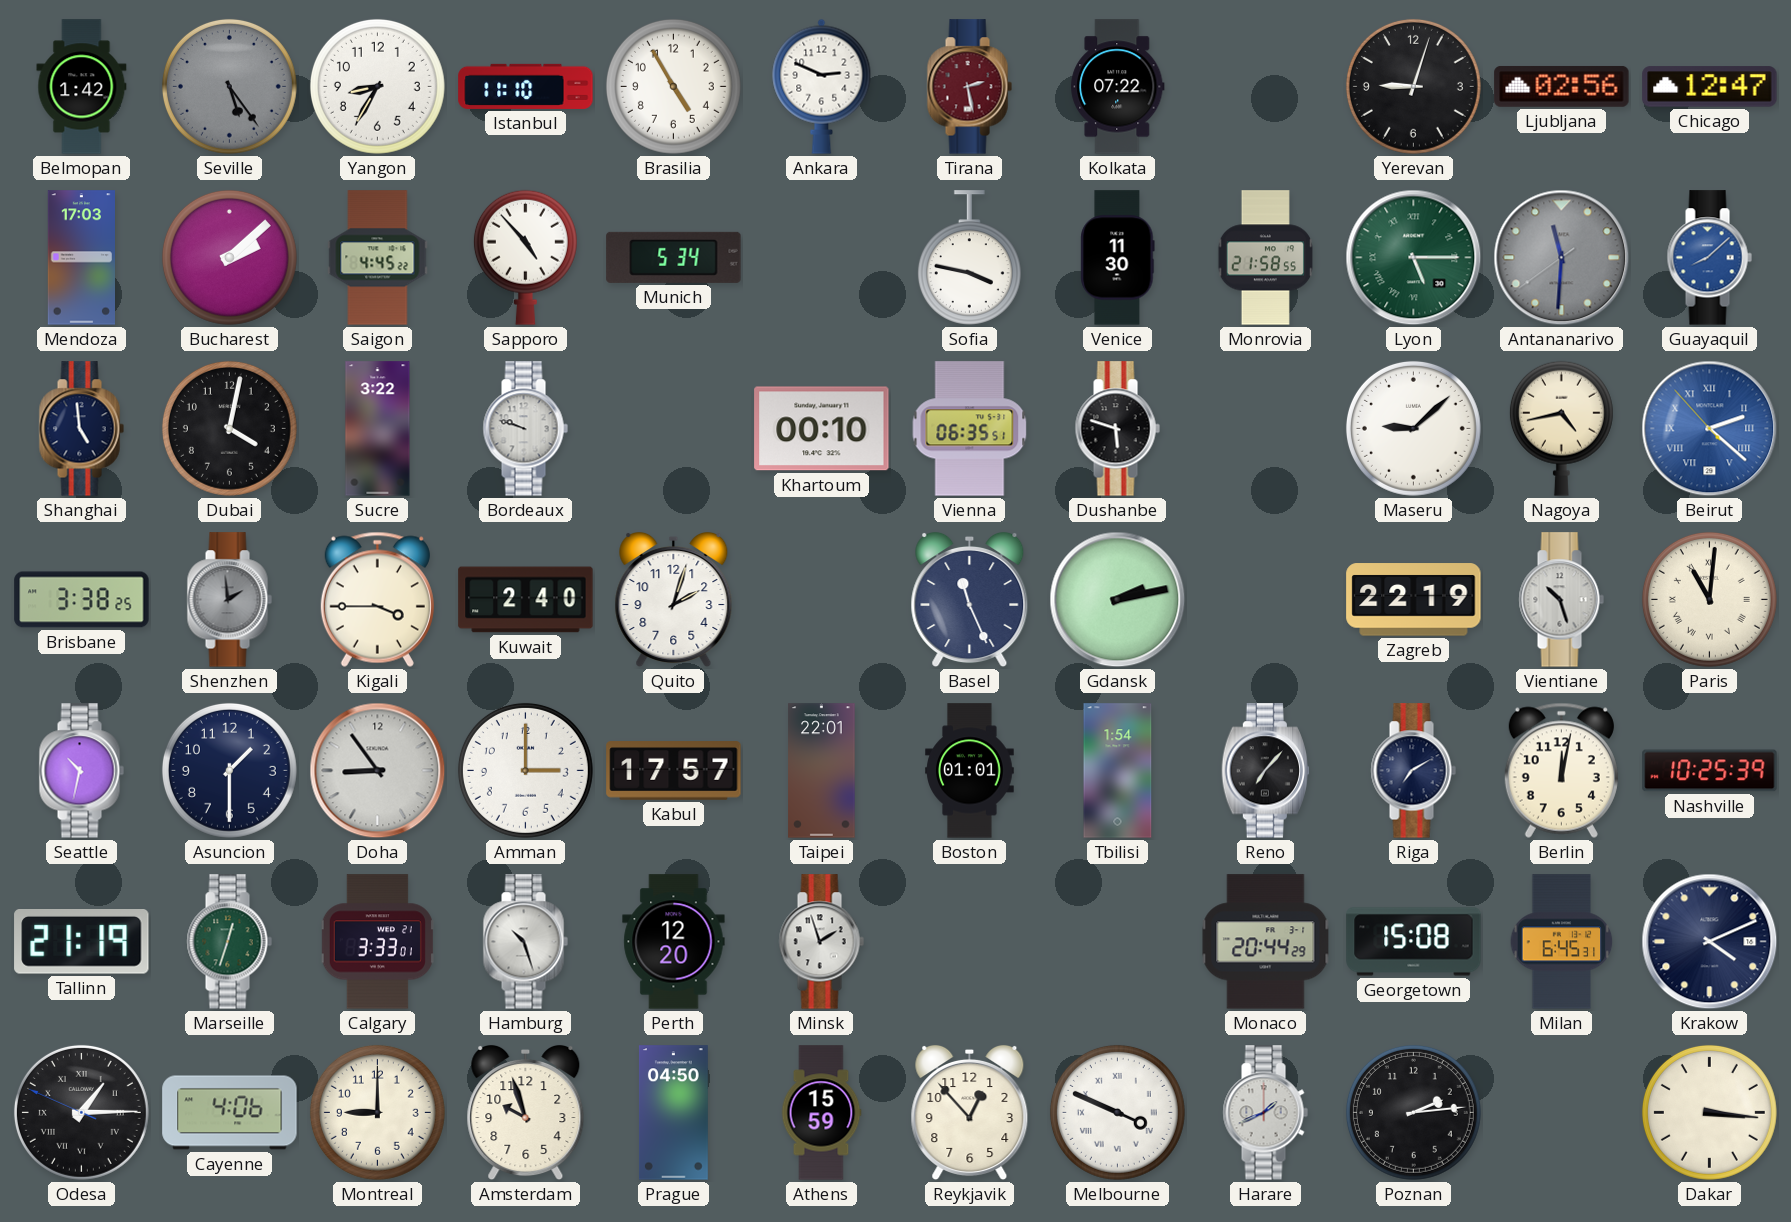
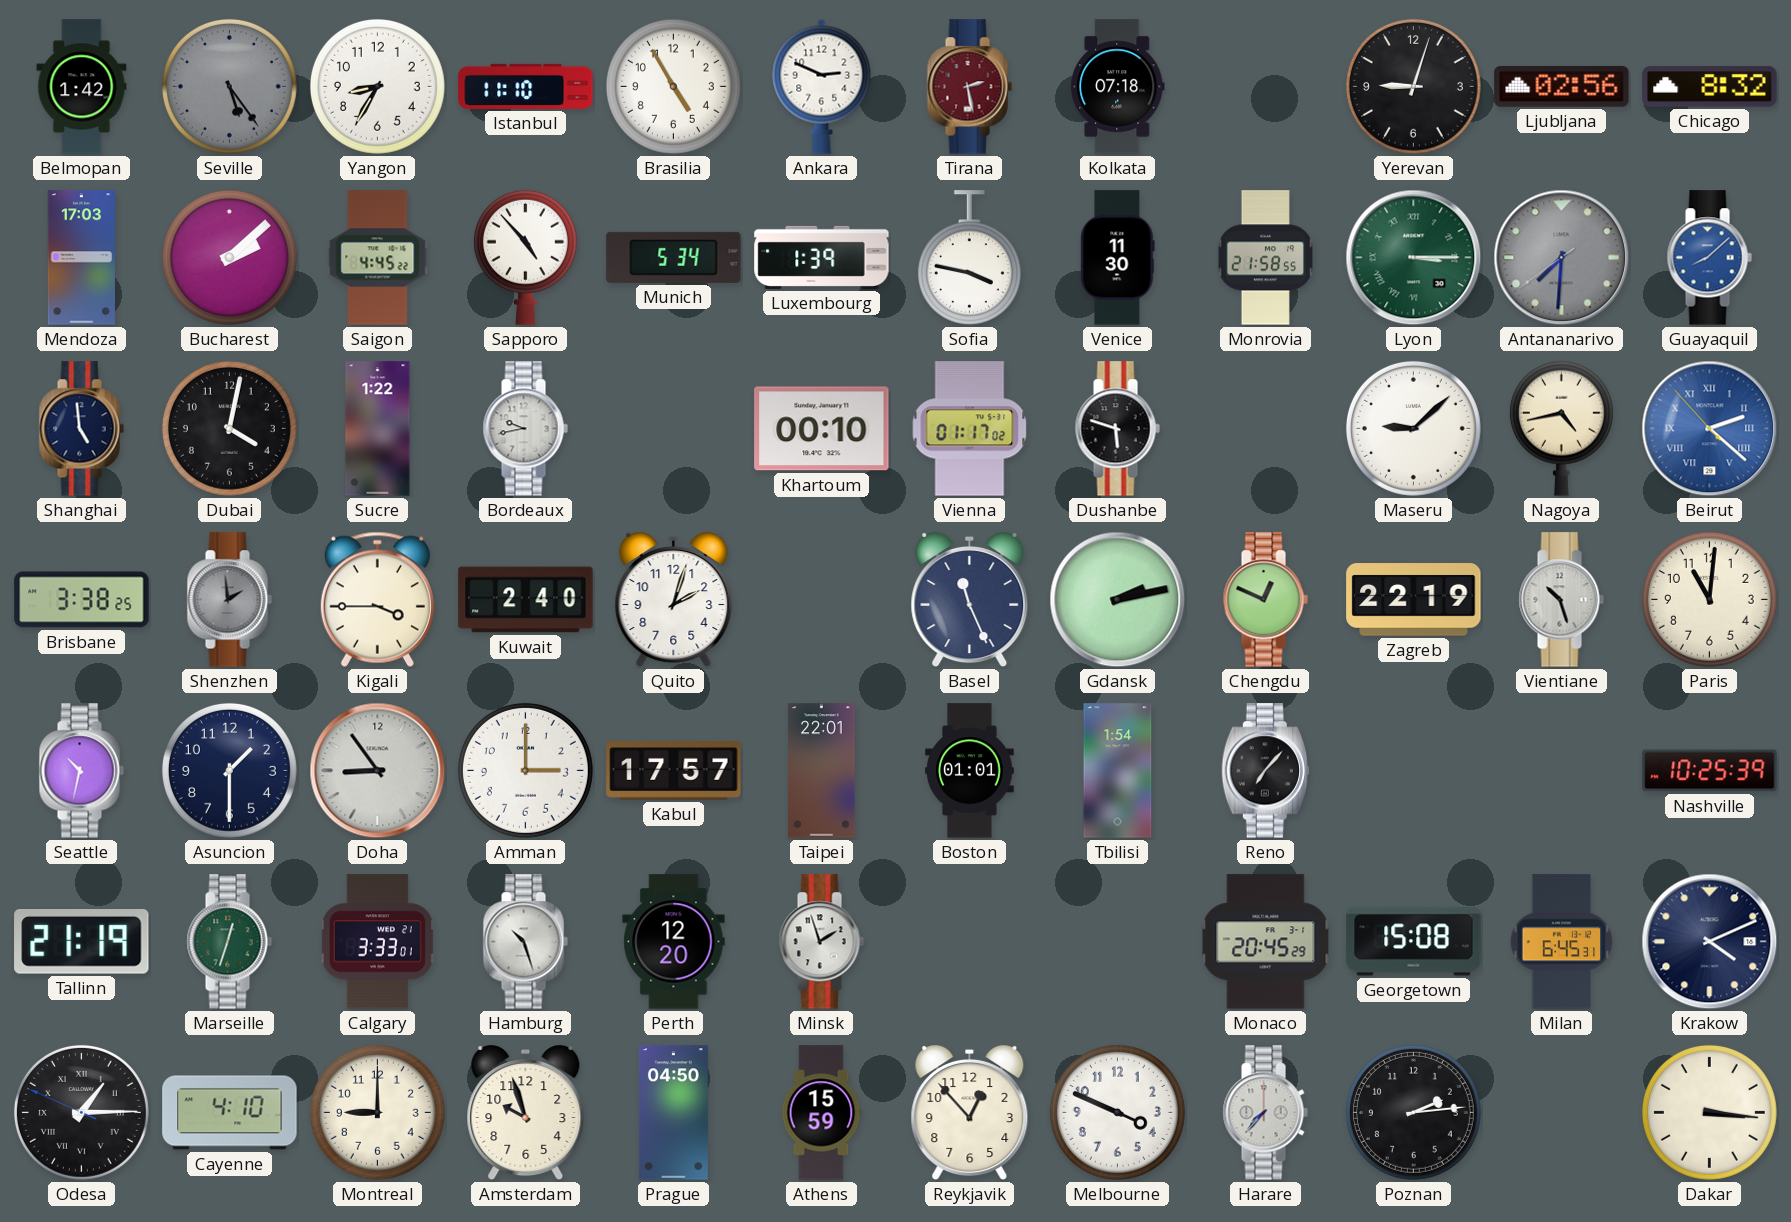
Kolkata: 07:22 -> 07:18
Chicago: 12:47 -> 8:32
Luxembourg: none -> 1:39
Lyon: 5:15 -> 3:15
Antananarivo: 11:30 -> 7:30
Sucre: 3:22 -> 1:22
Bordeaux: 9:48 -> 9:43
Vienna: 06:35 -> 01:17
Chengdu: none -> 12:49
Paris numerals: Roman -> Arabic
Riga: 7:10 -> none
Berlin: 12:02 -> none
Monaco: 20:44 -> 20:45
Cayenne: 4:06 -> 4:10
Melbourne numerals: Roman -> Arabic
Harare: 1:41 -> 7:37
